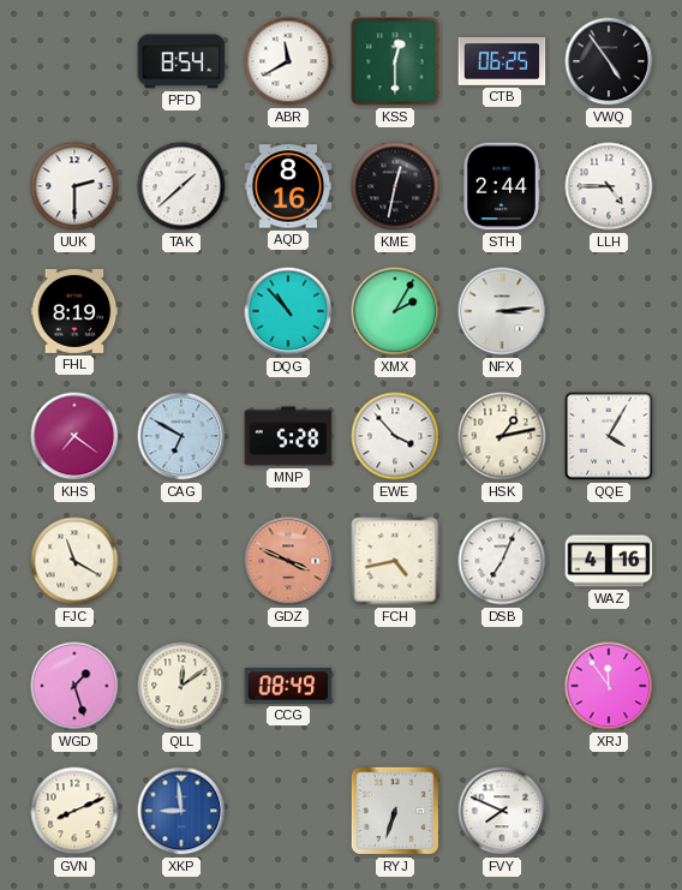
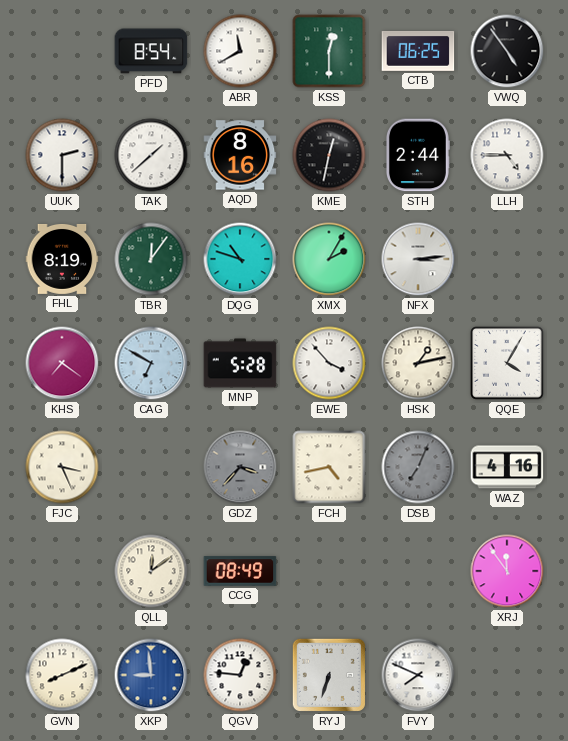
TBR: none -> 12:06
DQG: 10:53 -> 10:48
FJC: 11:20 -> 3:26
GDZ: 3:49 -> 3:37
GDZ dial: salmon -> grey
DSB dial: white -> grey
WGD: 1:27 -> none
QGV: none -> 12:46
